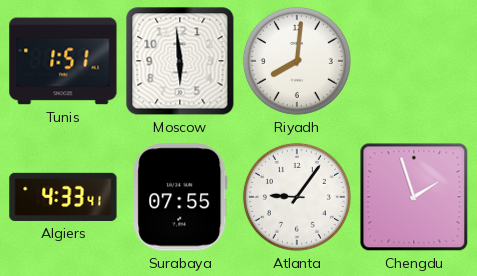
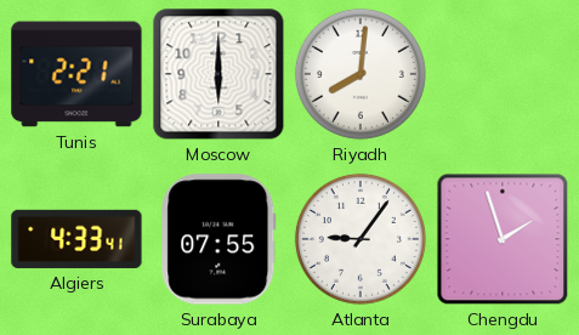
Tunis: 1:51 -> 2:21
Moscow: 5:59 -> 6:00
